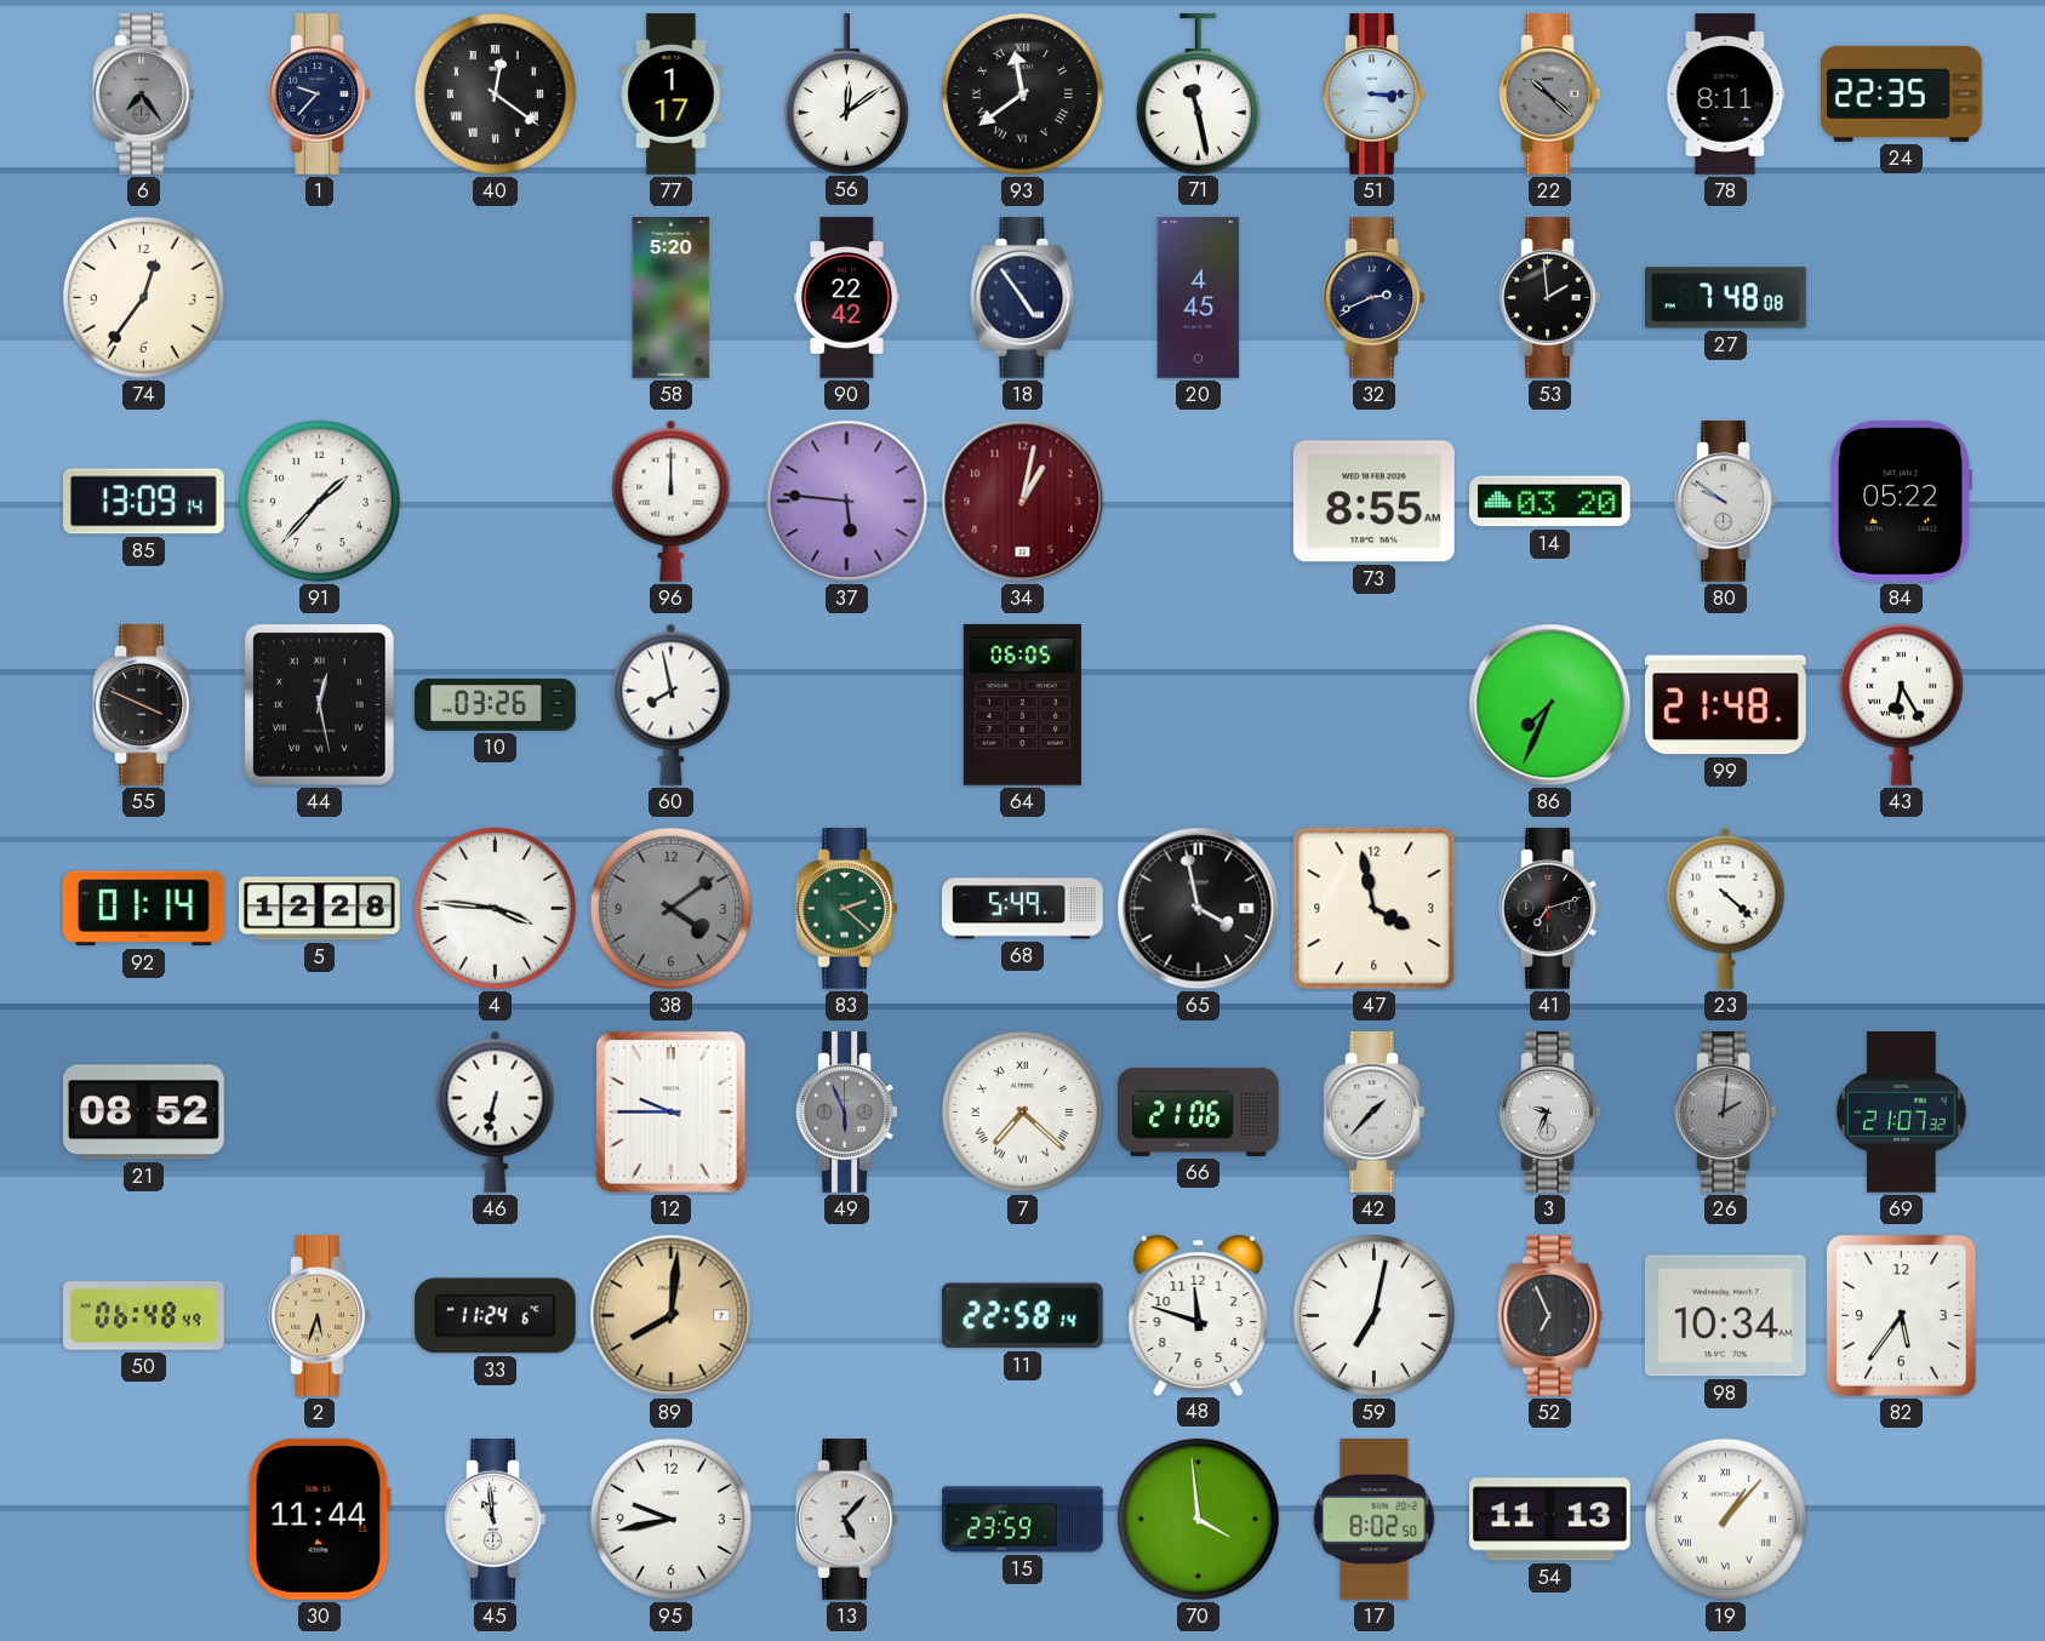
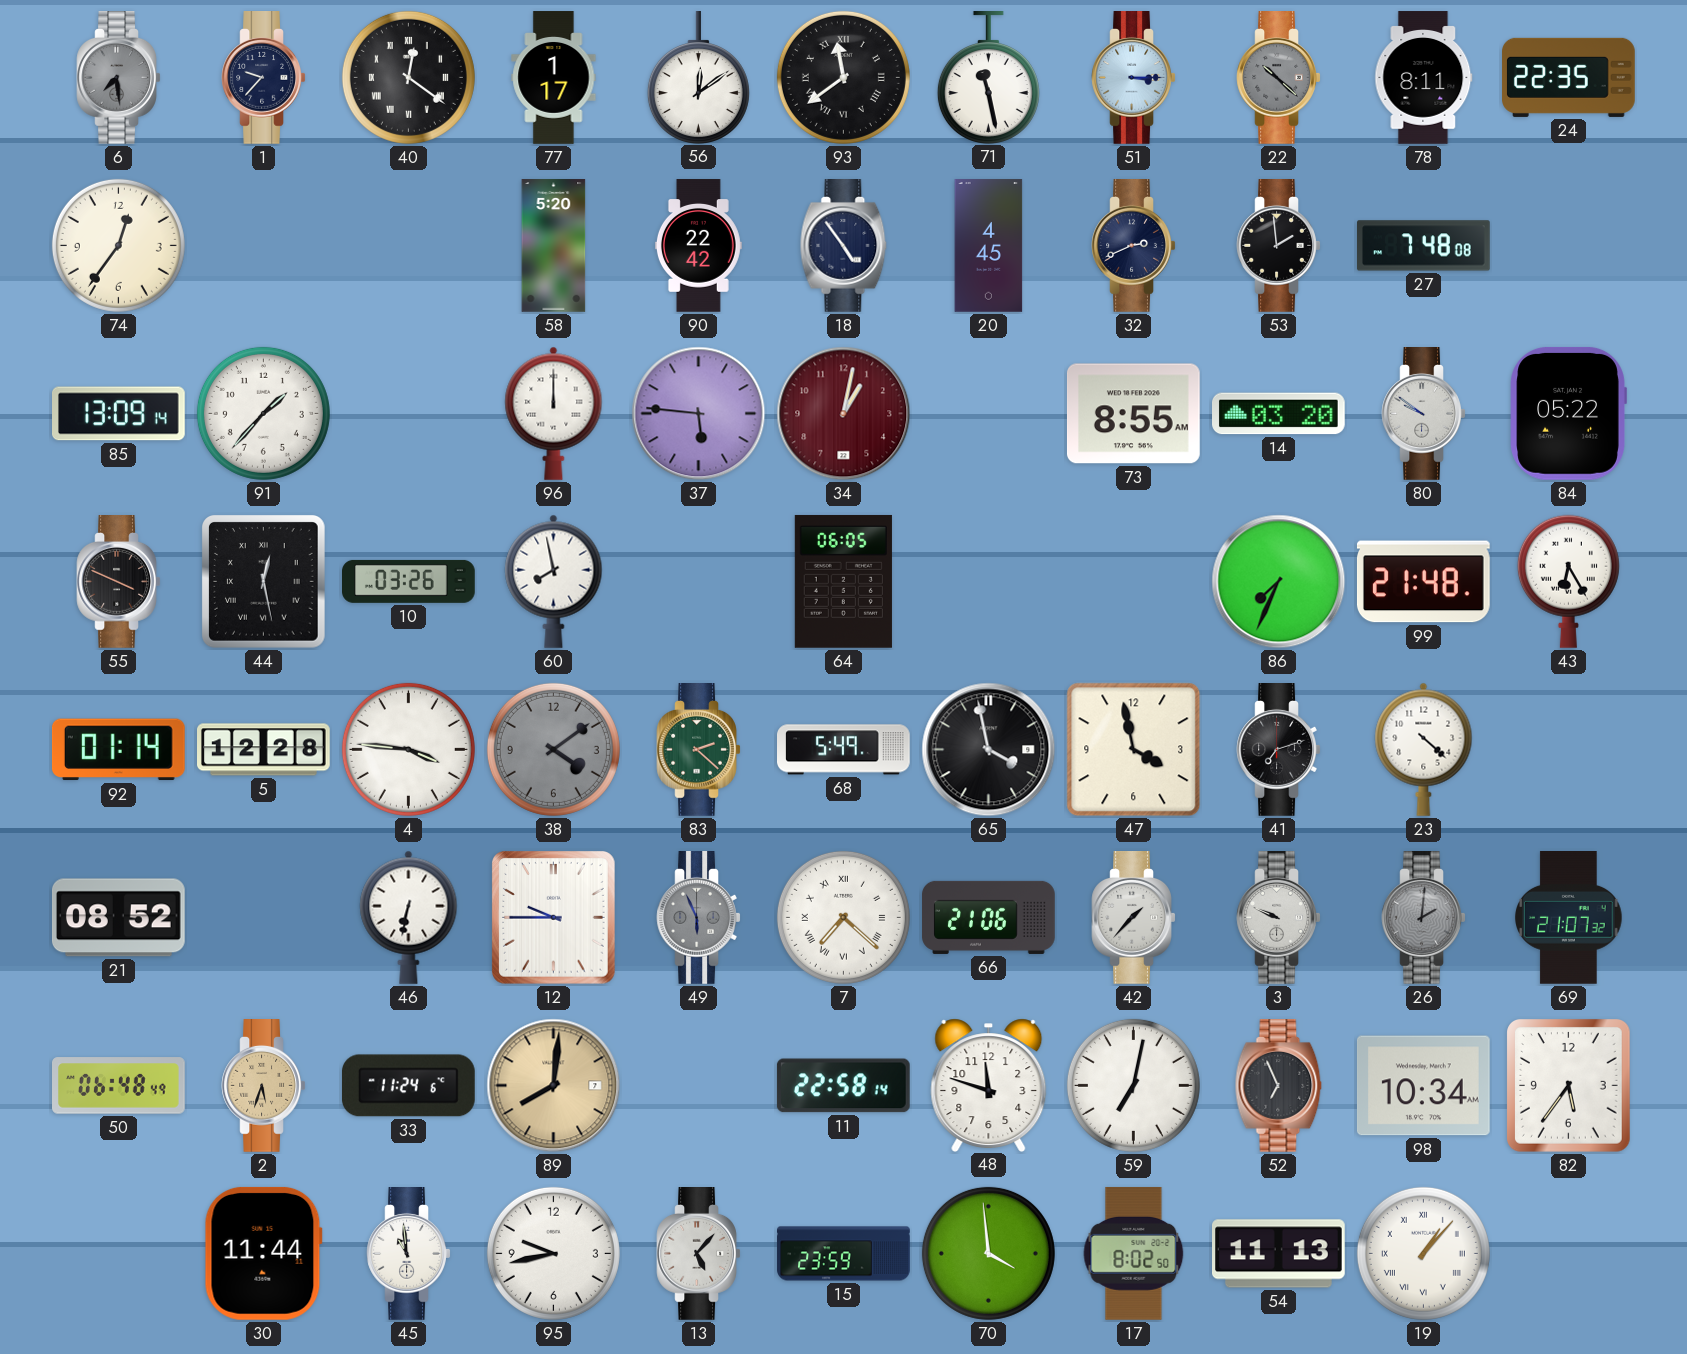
6: 7:24 -> 7:29
3: 9:34 -> 9:49
